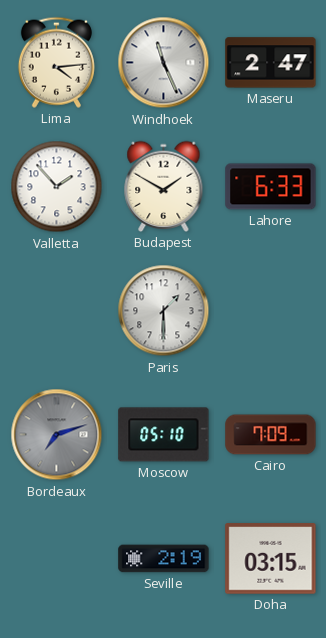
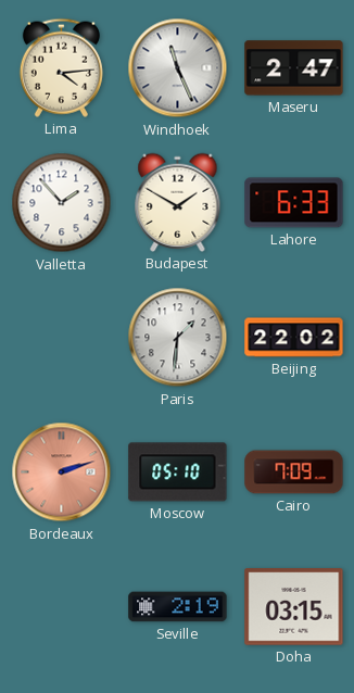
Paris: 1:30 -> 1:31
Beijing: none -> 22:02
Bordeaux: 7:12 -> 2:12
Bordeaux dial: grey -> salmon
